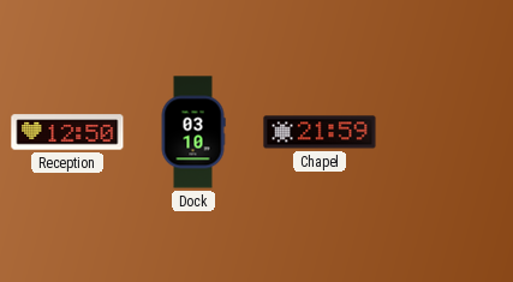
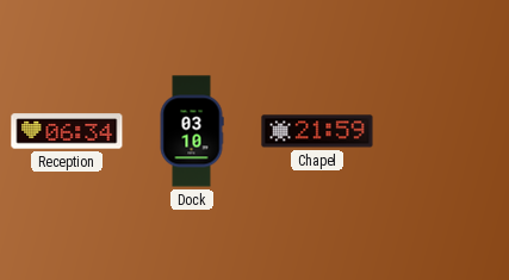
Reception: 12:50 -> 06:34
